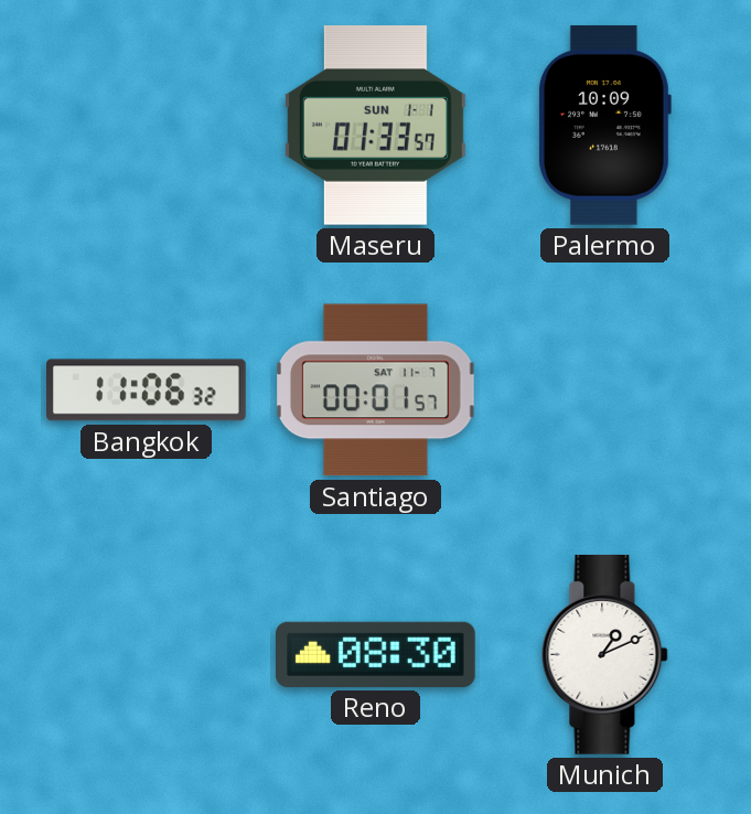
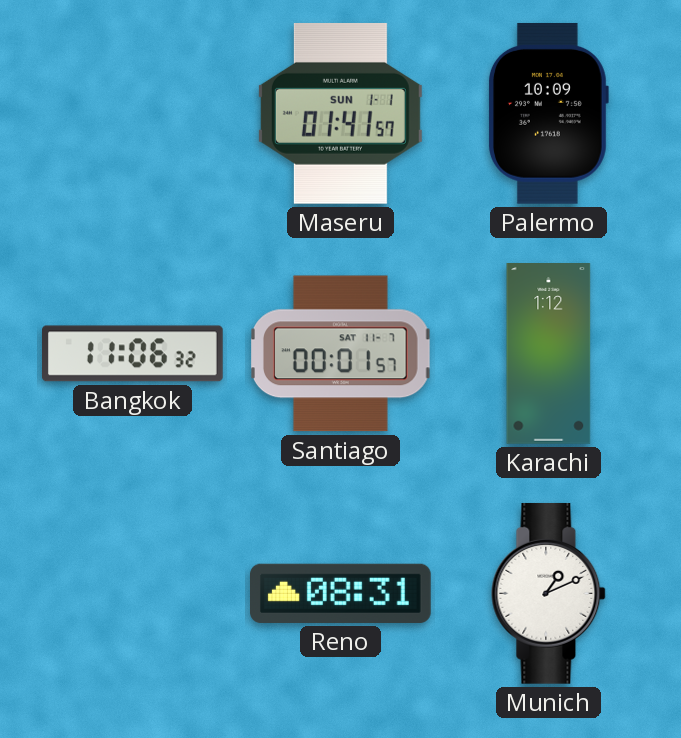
Maseru: 01:33 -> 01:41
Karachi: none -> 1:12
Reno: 08:30 -> 08:31
